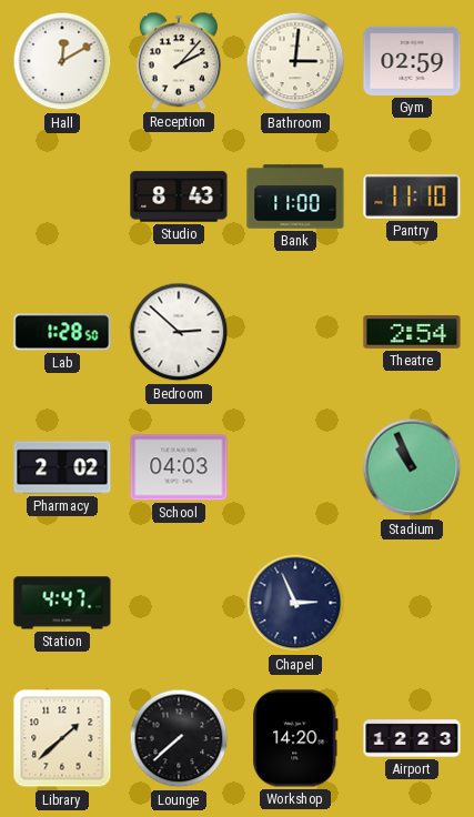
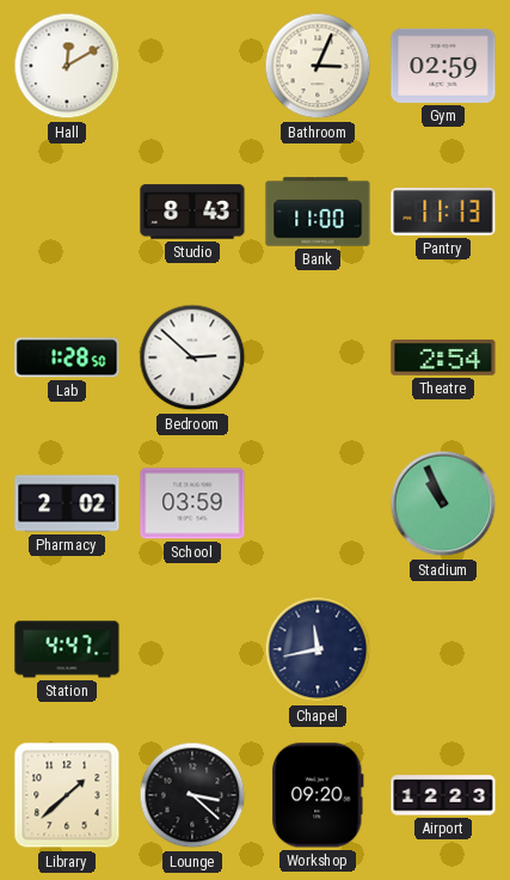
Reception: 2:07 -> none
Bathroom: 3:01 -> 3:04
Pantry: 11:10 -> 11:13
School: 04:03 -> 03:59
Chapel: 2:56 -> 11:43
Lounge: 7:38 -> 3:22
Workshop: 14:20 -> 09:20
